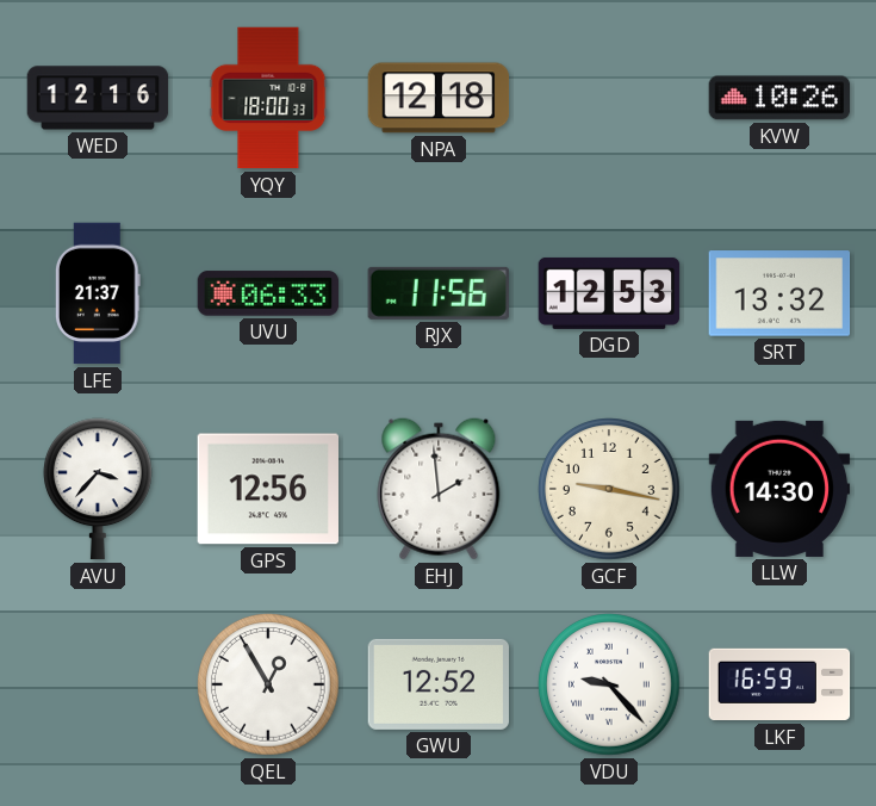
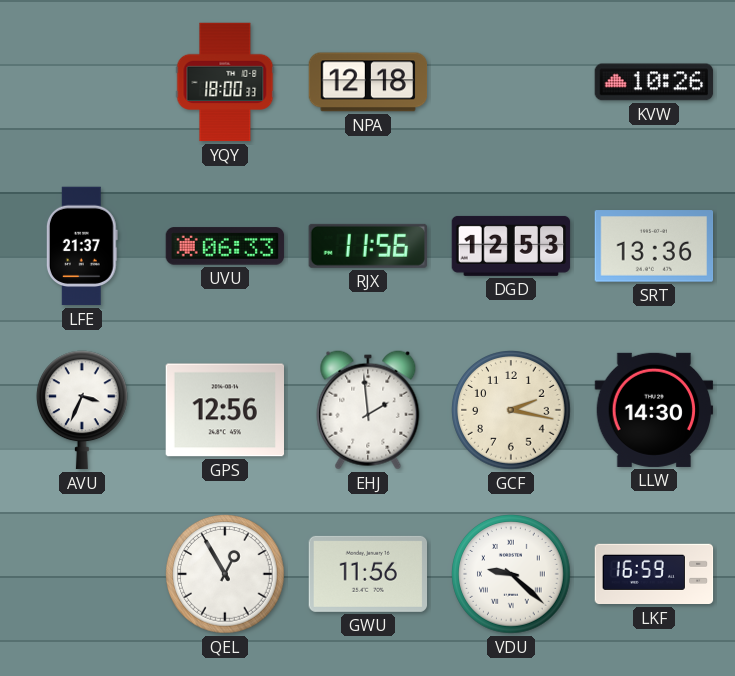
WED: 12:16 -> none
SRT: 13:32 -> 13:36
AVU: 3:37 -> 3:34
GCF: 9:17 -> 2:17
GWU: 12:52 -> 11:56
VDU: 9:23 -> 9:22
